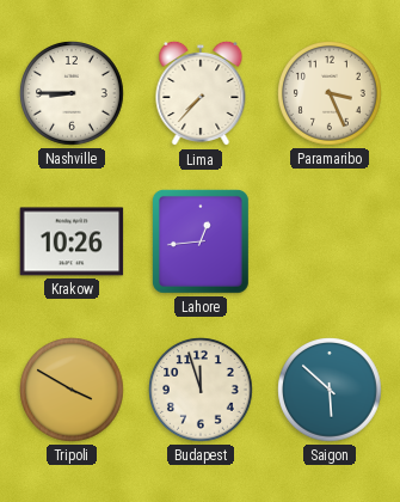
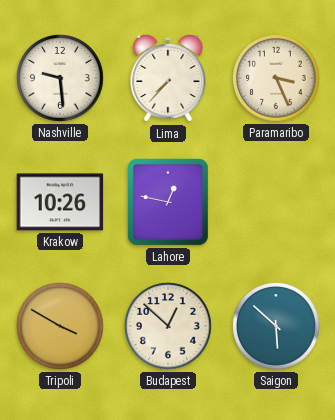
Nashville: 8:45 -> 9:29
Lahore: 12:44 -> 12:47
Budapest: 11:57 -> 12:52
